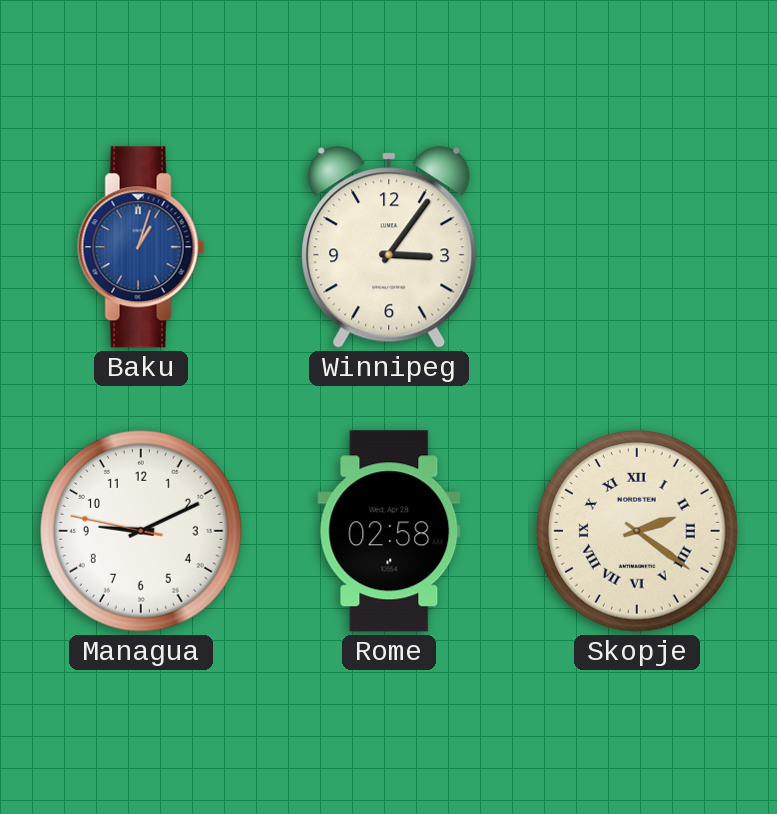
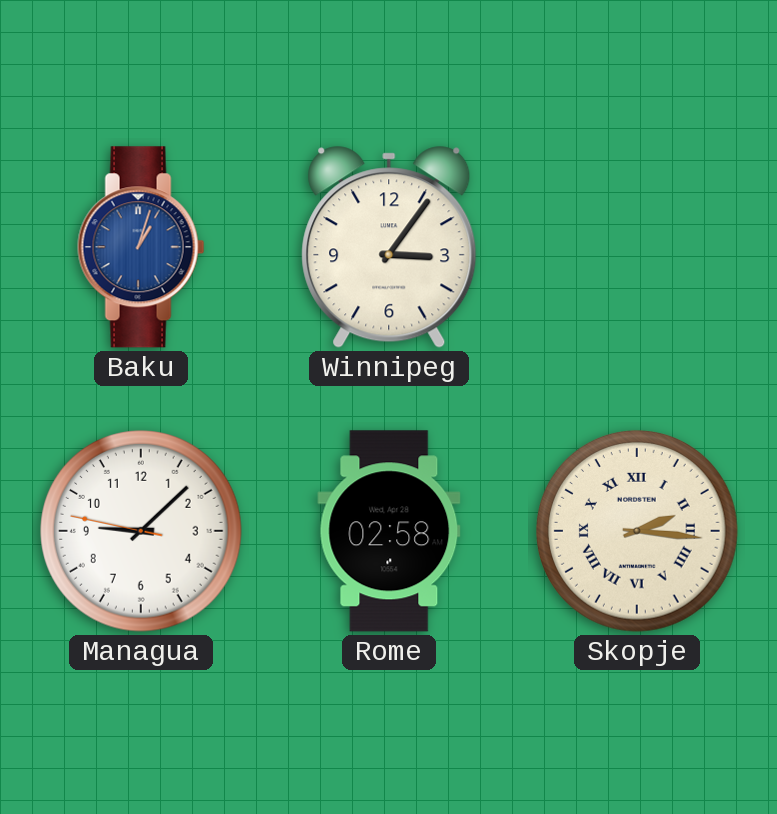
Managua: 9:10 -> 9:07
Skopje: 2:21 -> 2:16
